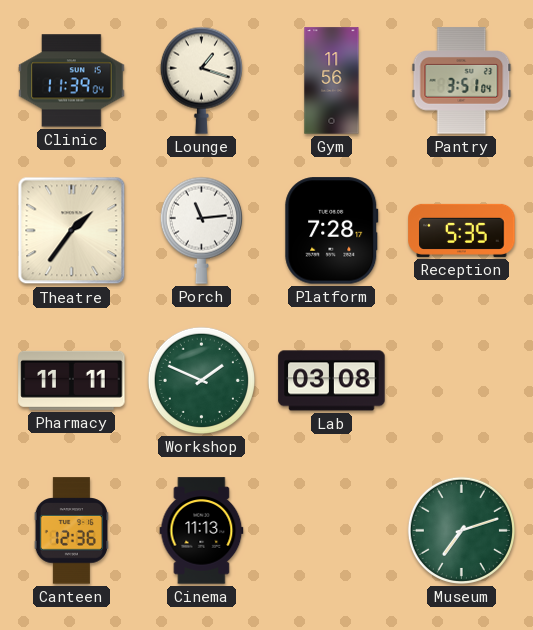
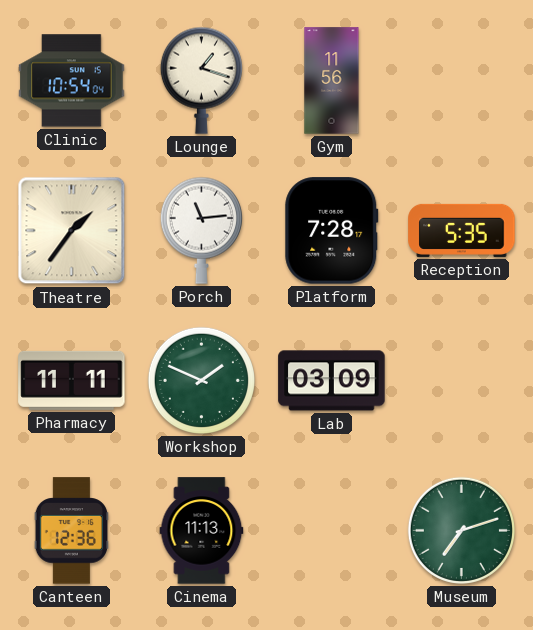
Clinic: 11:39 -> 10:54
Pantry: 3:51 -> none
Lab: 03:08 -> 03:09
